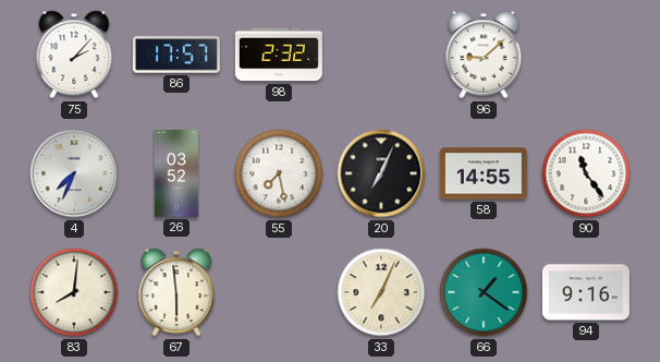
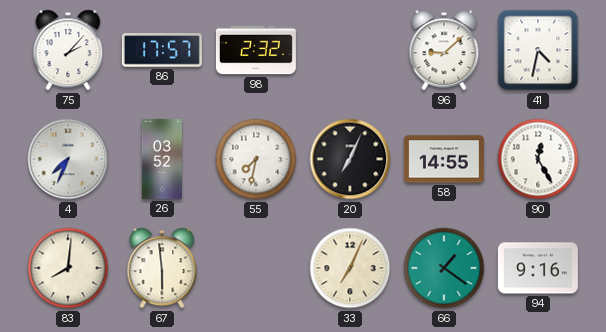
41: none -> 4:32
55: 7:28 -> 7:32
90: 11:24 -> 12:25
